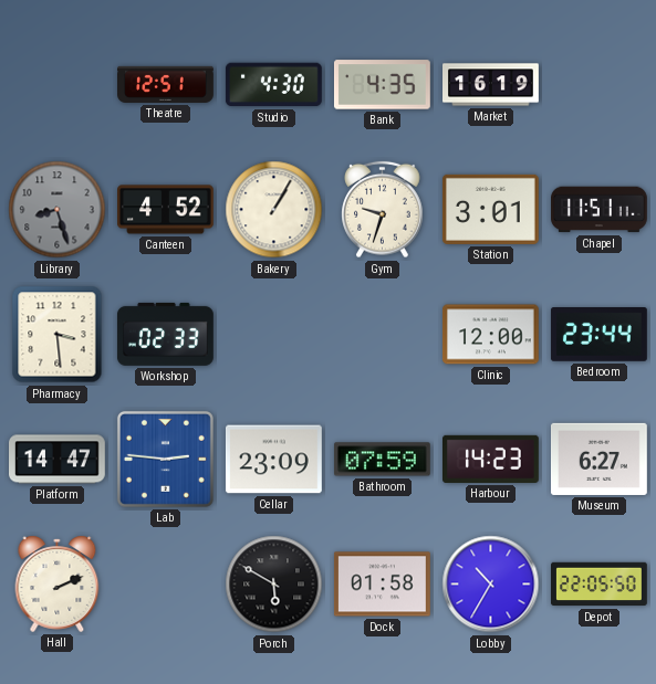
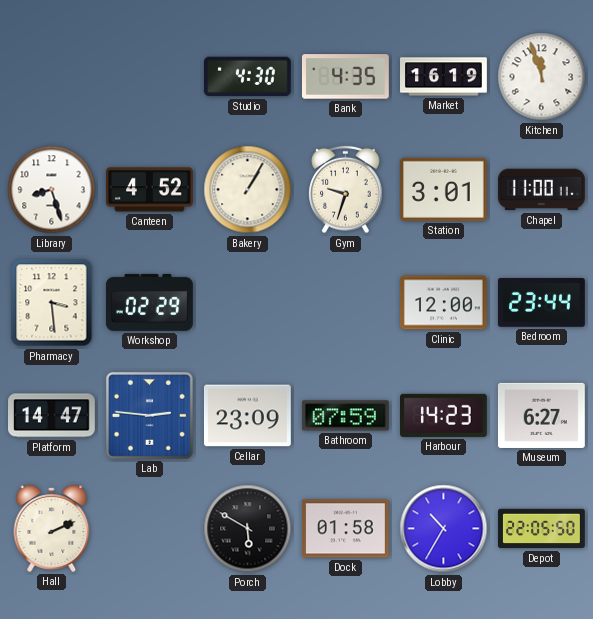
Theatre: 12:51 -> none
Kitchen: none -> 11:57
Library dial: grey -> white
Chapel: 11:51 -> 11:00
Workshop: 02:33 -> 02:29
